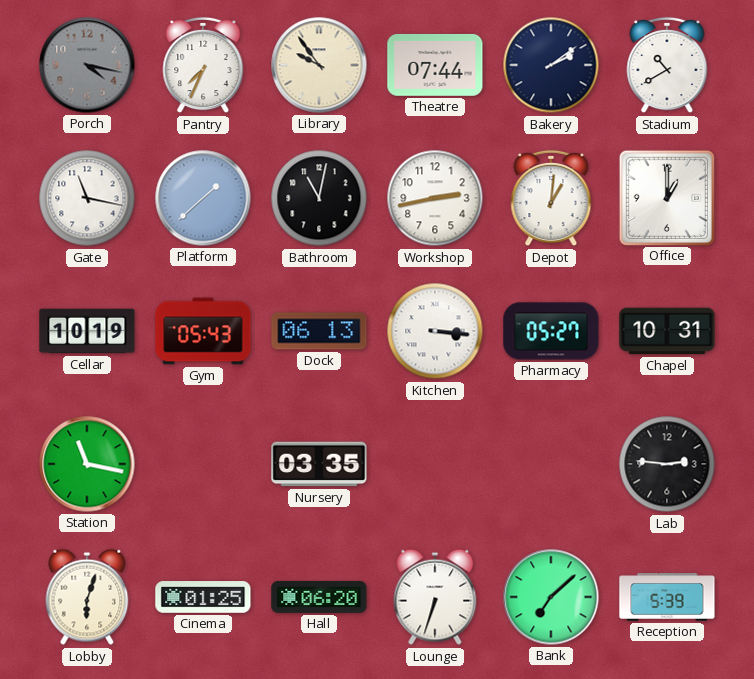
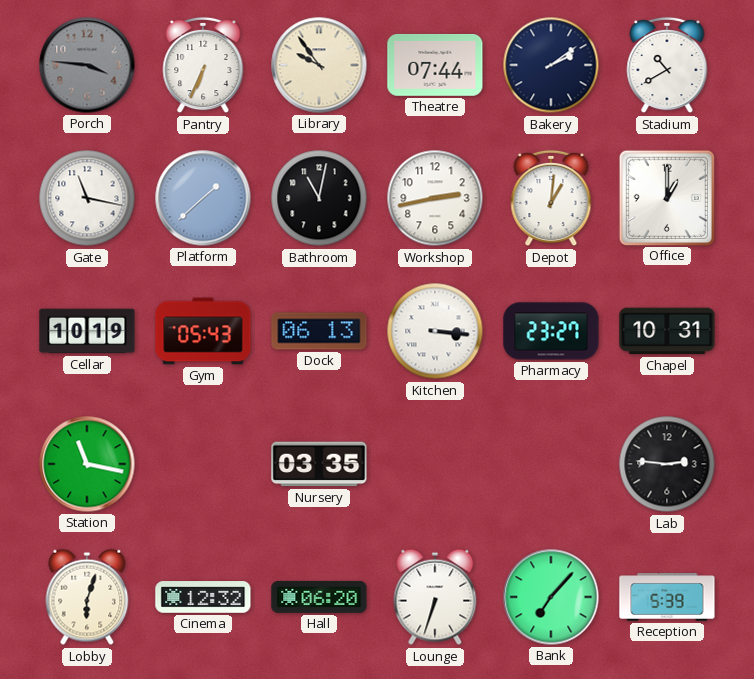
Porch: 4:17 -> 3:46
Pantry: 7:34 -> 6:34
Pharmacy: 05:27 -> 23:27
Cinema: 01:25 -> 12:32
Bank: 7:08 -> 7:07
